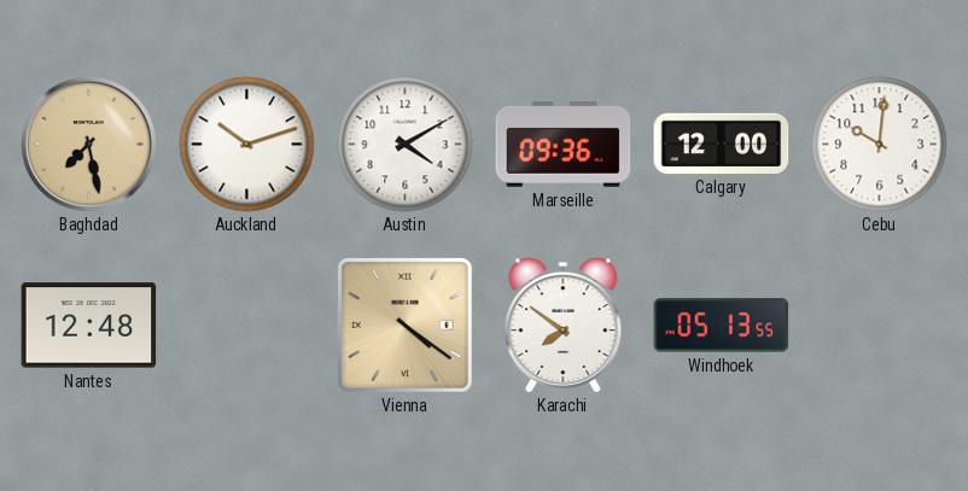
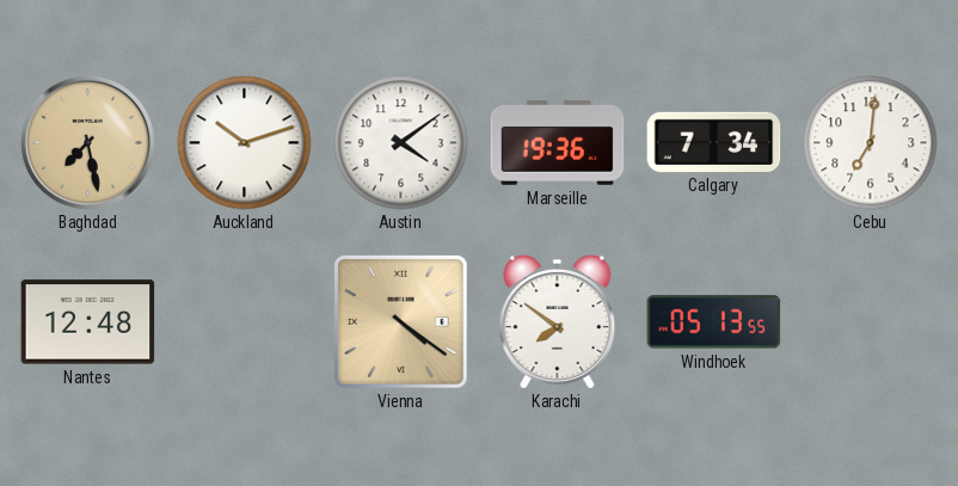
Austin: 4:10 -> 4:09
Marseille: 09:36 -> 19:36
Calgary: 12:00 -> 7:34
Cebu: 10:01 -> 7:01
